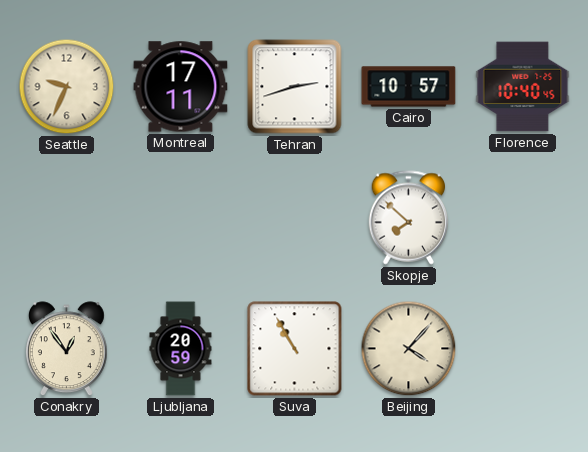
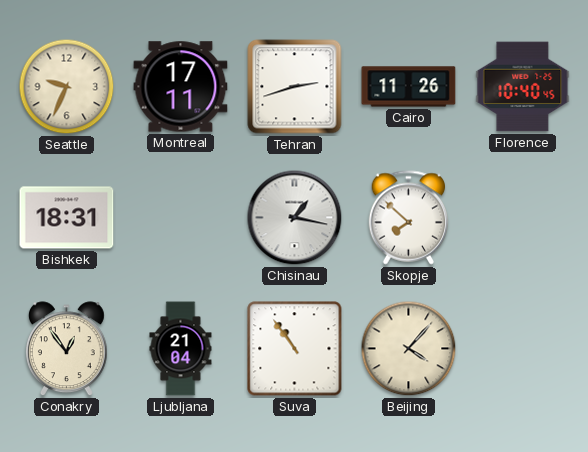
Cairo: 10:57 -> 11:26
Bishkek: none -> 18:31
Chisinau: none -> 1:17
Ljubljana: 20:59 -> 21:04
Suva: 10:55 -> 10:54
